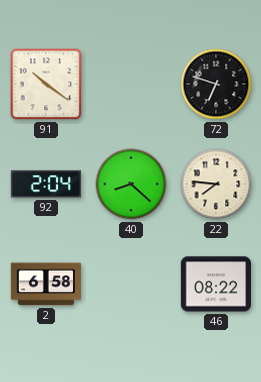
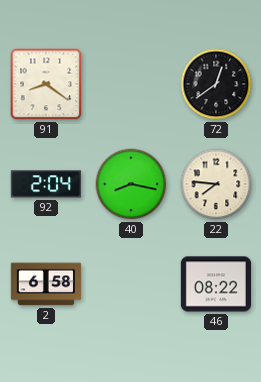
91: 10:21 -> 8:21
72: 6:48 -> 12:39
40: 8:22 -> 8:17
